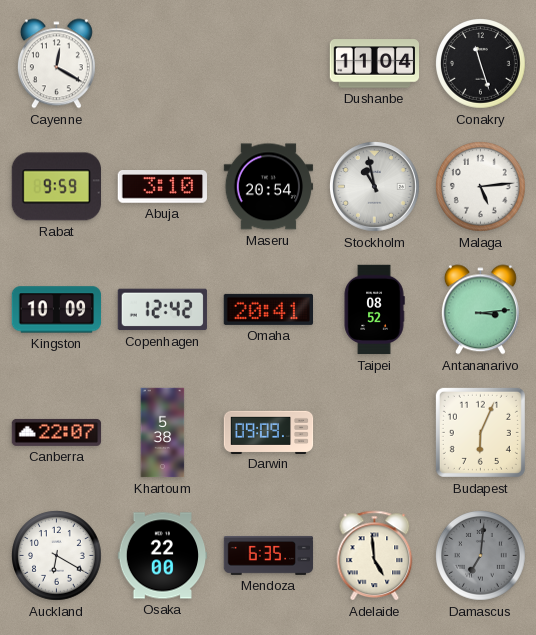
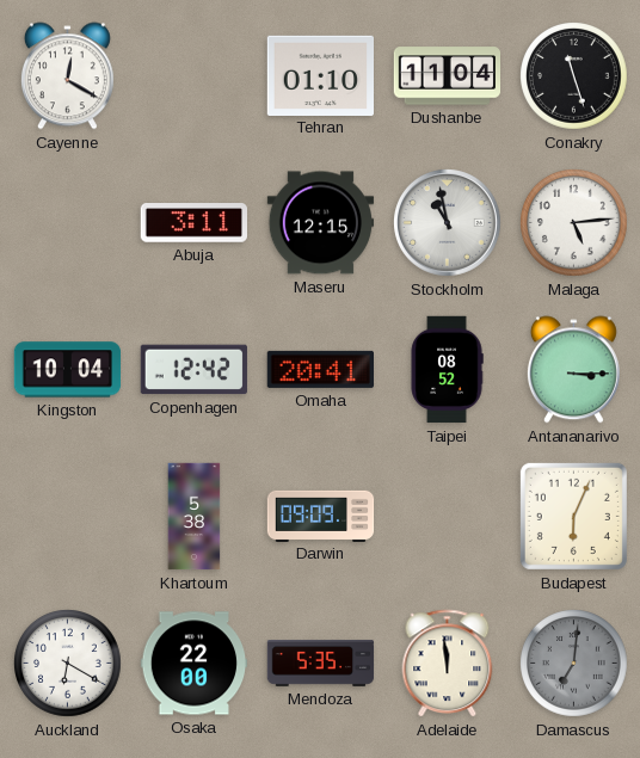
Tehran: none -> 01:10
Rabat: 9:59 -> none
Abuja: 3:10 -> 3:11
Maseru: 20:54 -> 12:15
Kingston: 10:09 -> 10:04
Antananarivo: 3:14 -> 3:15
Canberra: 22:07 -> none
Mendoza: 6:35 -> 5:35
Adelaide: 4:59 -> 11:59
